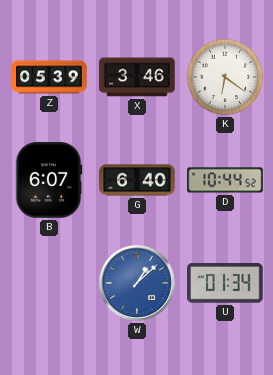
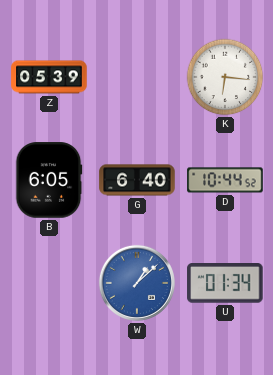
X: 3:46 -> none
K: 6:21 -> 6:16
B: 6:07 -> 6:05
